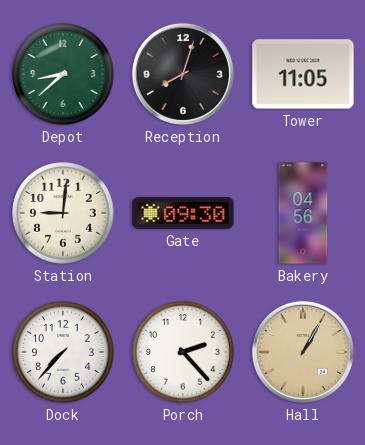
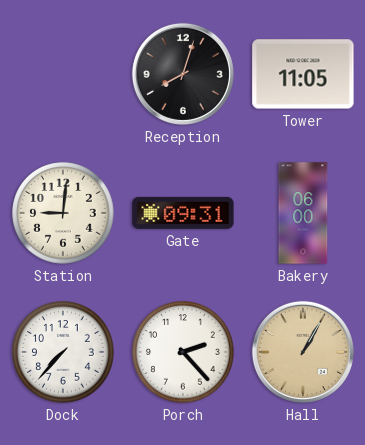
Depot: 8:38 -> none
Gate: 09:30 -> 09:31
Bakery: 04:56 -> 06:00
